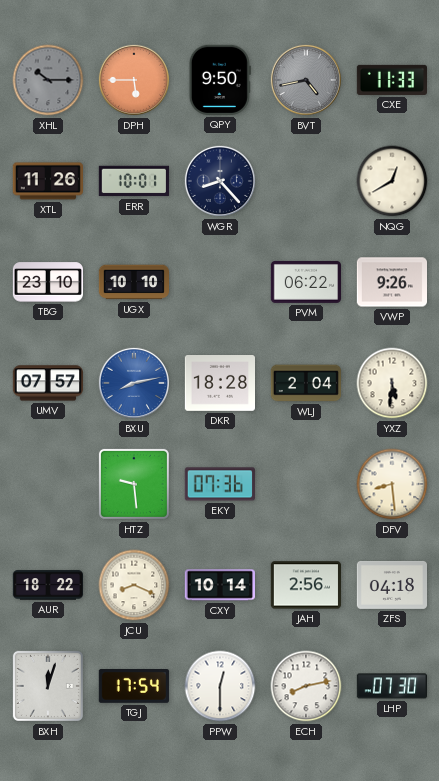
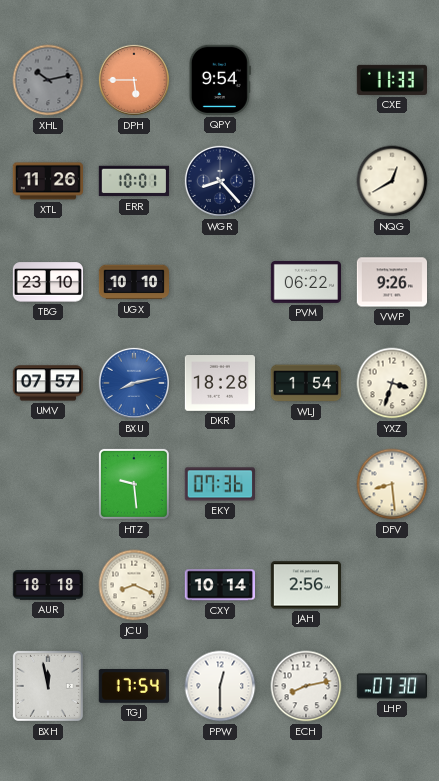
XHL: 10:15 -> 10:13
QPY: 9:50 -> 9:54
BVT: 4:43 -> none
WLJ: 2:04 -> 1:54
YXZ: 5:31 -> 3:33
AUR: 18:22 -> 18:18
ZFS: 04:18 -> none
BXH: 12:03 -> 11:58
